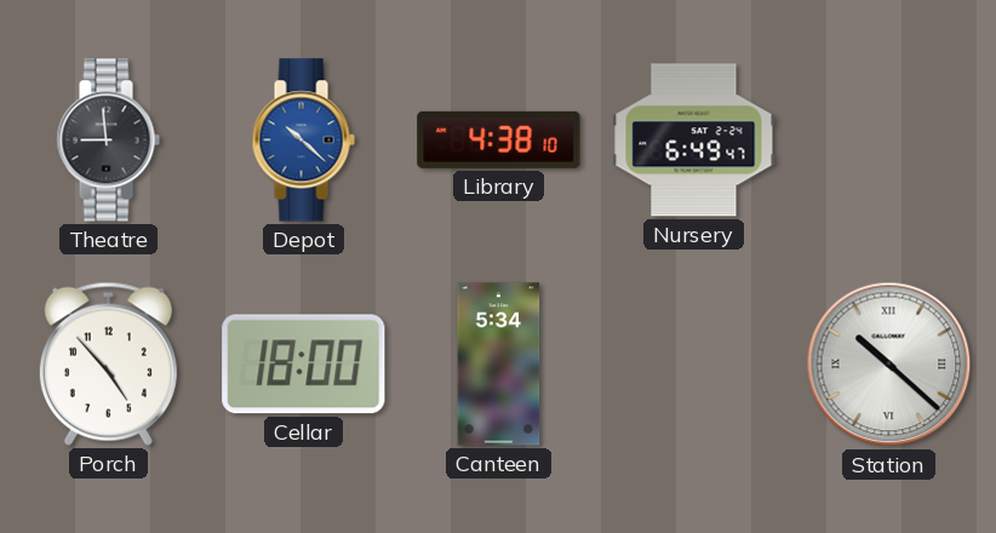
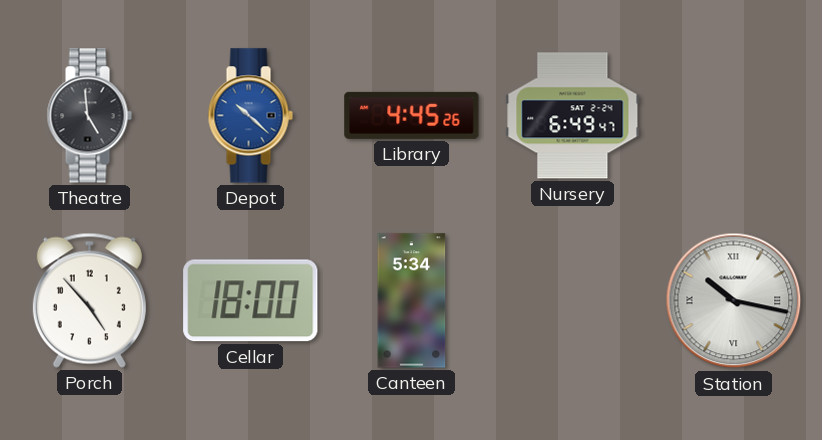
Theatre: 8:59 -> 4:59
Library: 4:38 -> 4:45
Station: 10:22 -> 10:17
